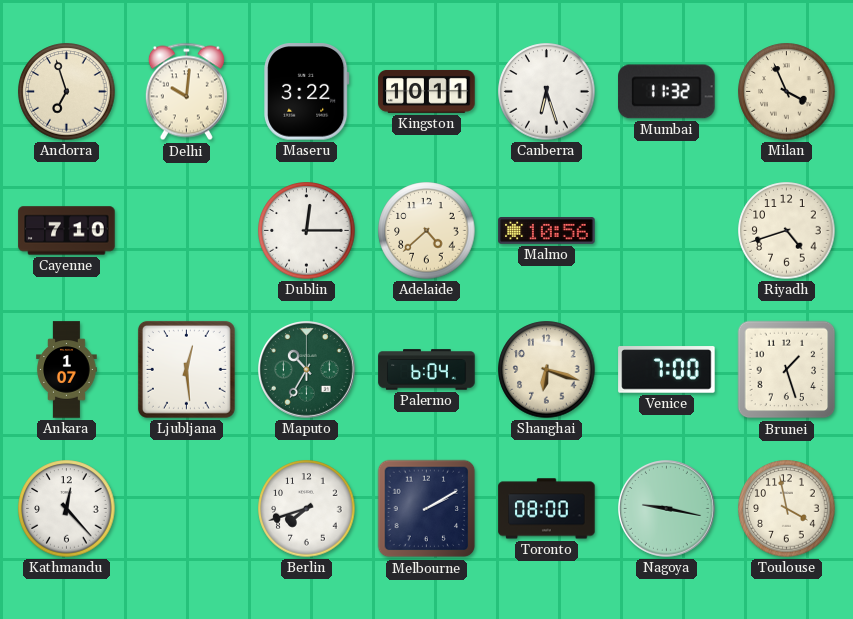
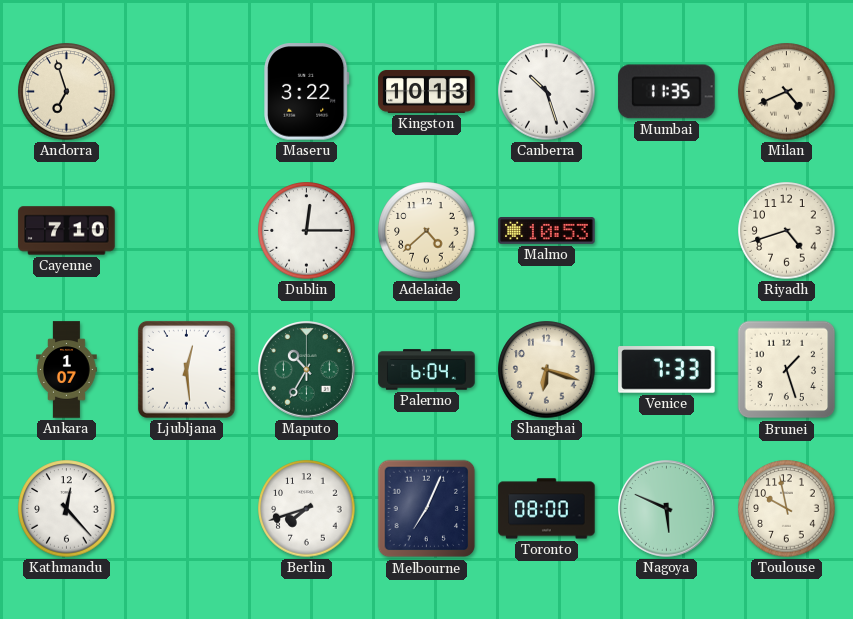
Delhi: 10:01 -> none
Kingston: 10:11 -> 10:13
Canberra: 6:27 -> 10:27
Mumbai: 11:32 -> 11:35
Milan: 3:56 -> 4:41
Malmo: 10:56 -> 10:53
Venice: 7:00 -> 7:33
Melbourne: 2:10 -> 7:04
Nagoya: 9:17 -> 5:49
Toulouse: 3:58 -> 9:58
